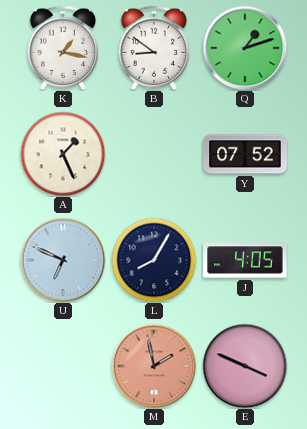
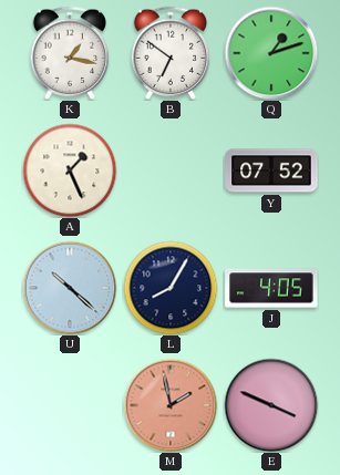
B: 8:51 -> 6:51
U: 6:49 -> 10:22
